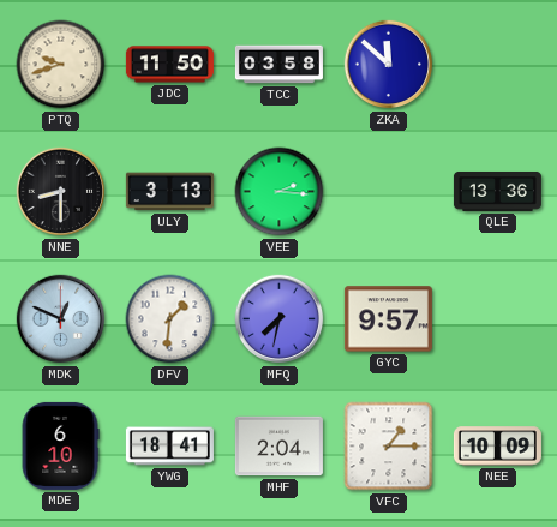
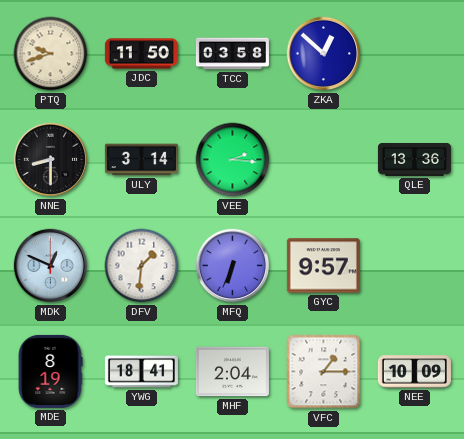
ZKA: 11:52 -> 12:52
ULY: 3:13 -> 3:14
MFQ: 7:32 -> 6:34
MDE: 6:10 -> 8:19
